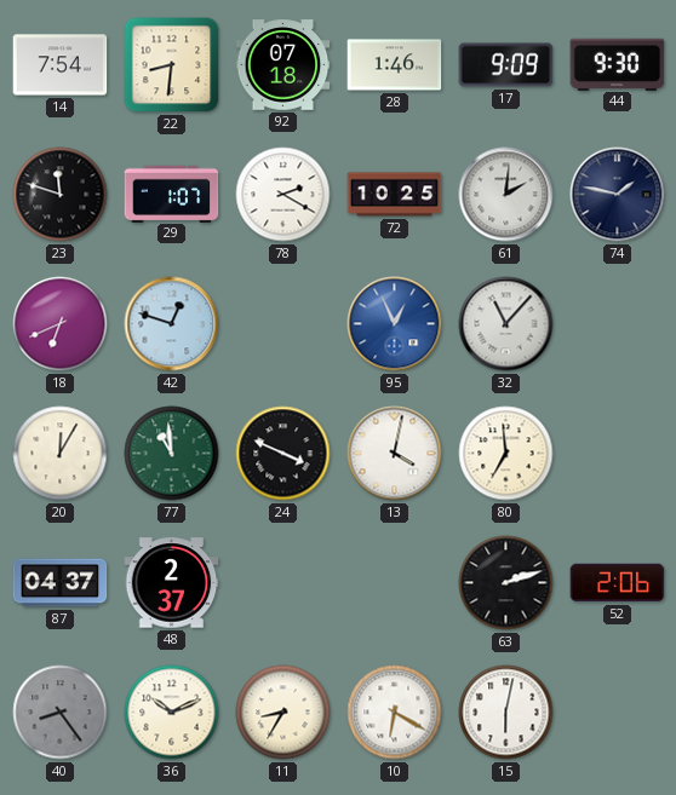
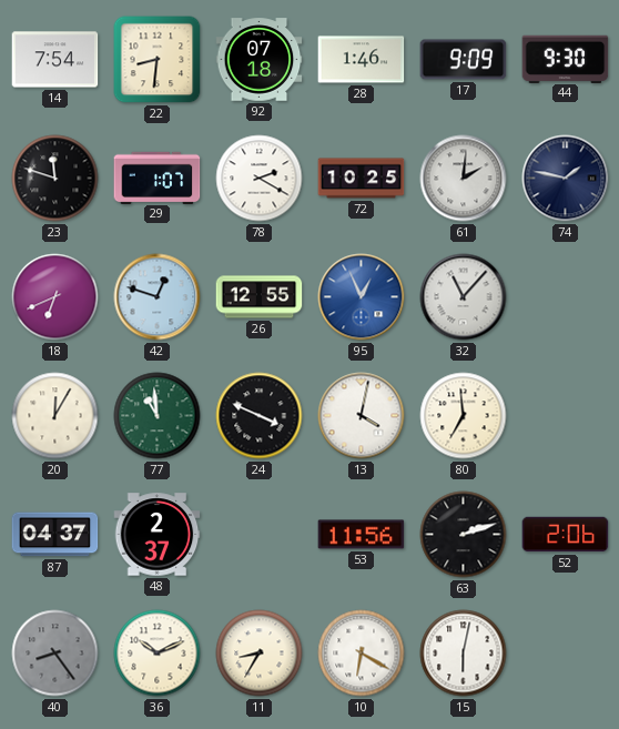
26: none -> 12:55
53: none -> 11:56
